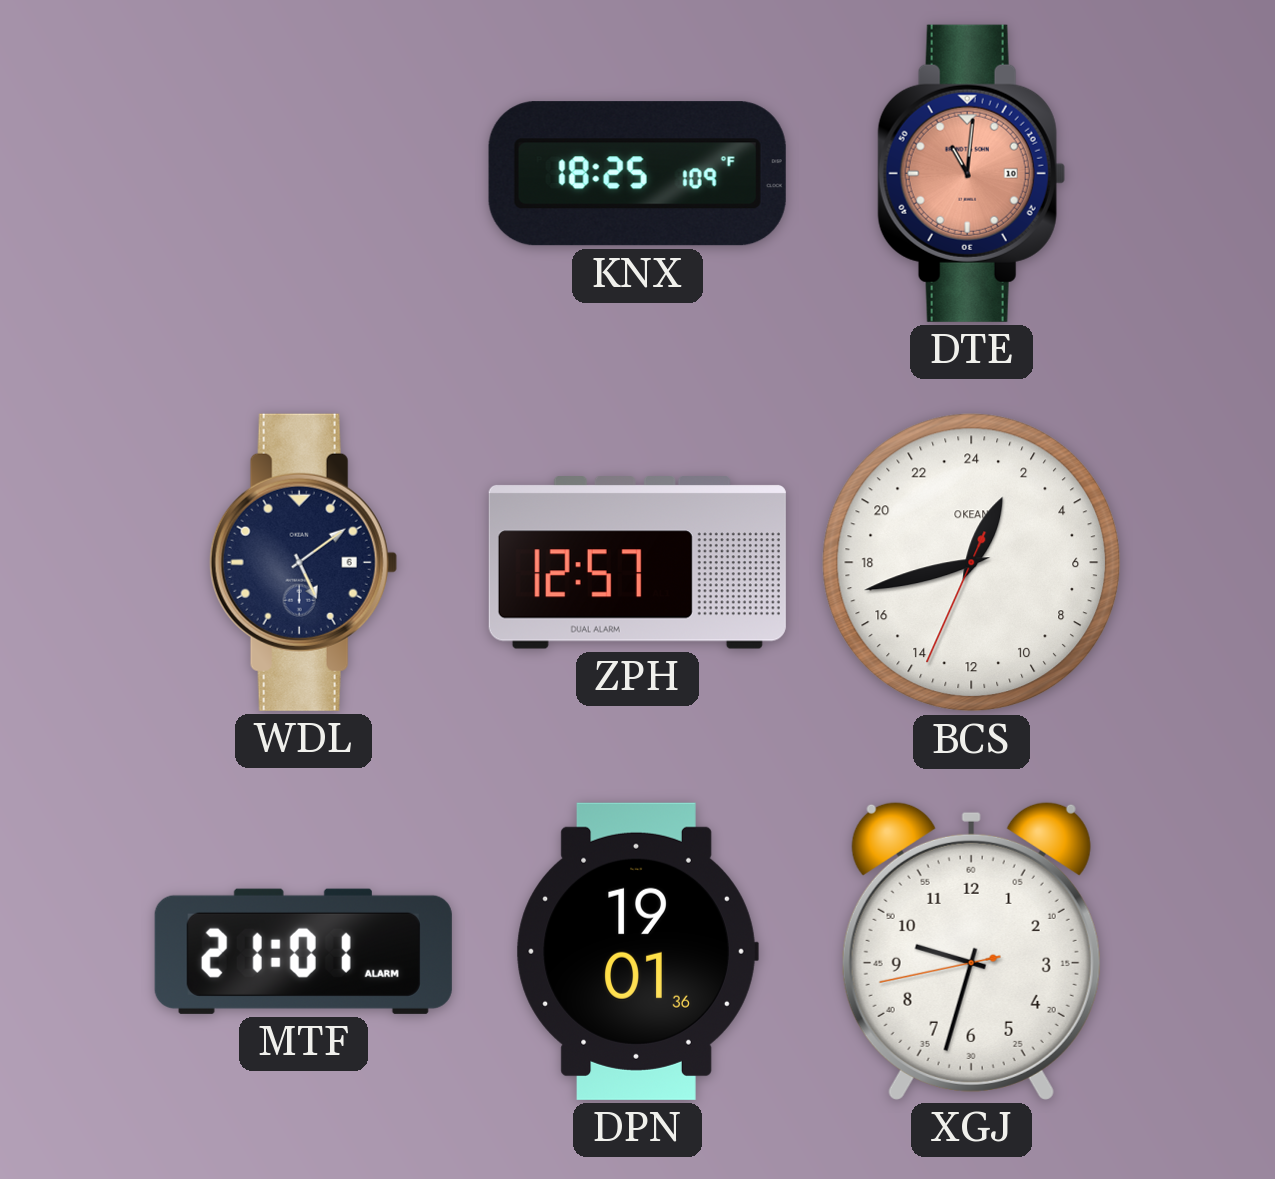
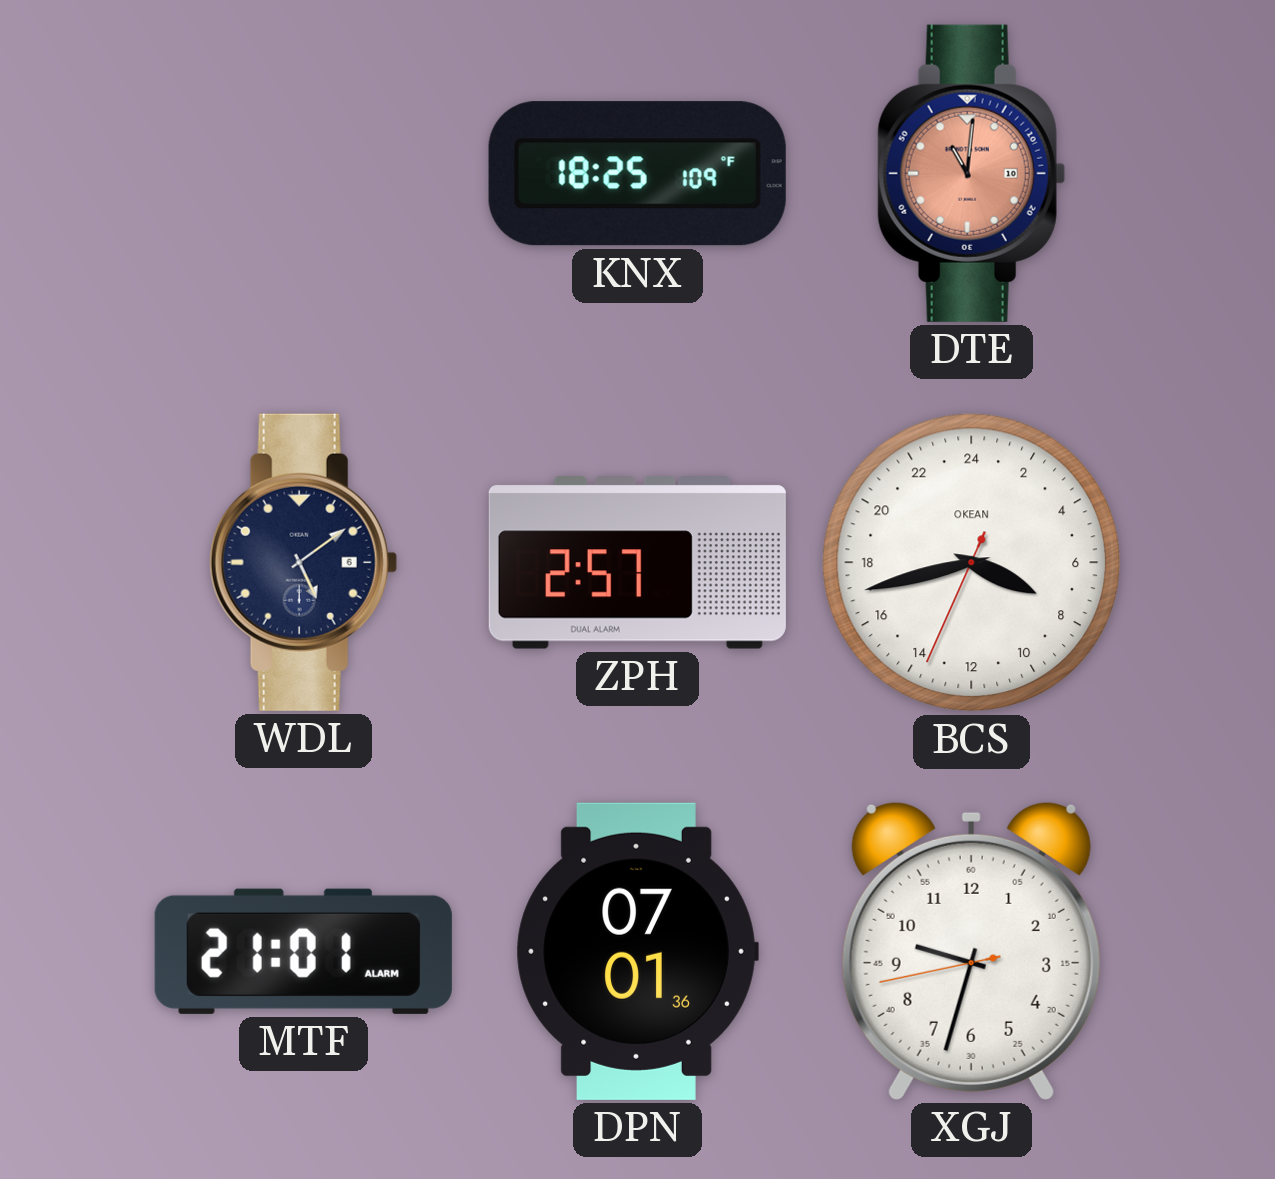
ZPH: 12:57 -> 2:57
BCS: 1:42 -> 7:42
DPN: 19:01 -> 07:01
